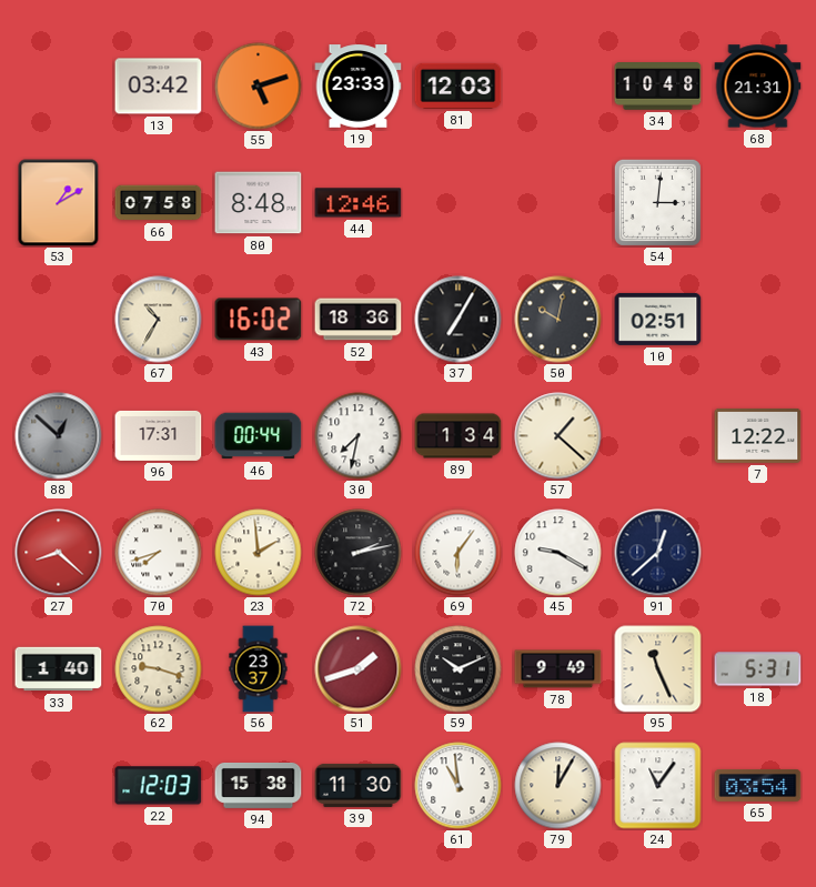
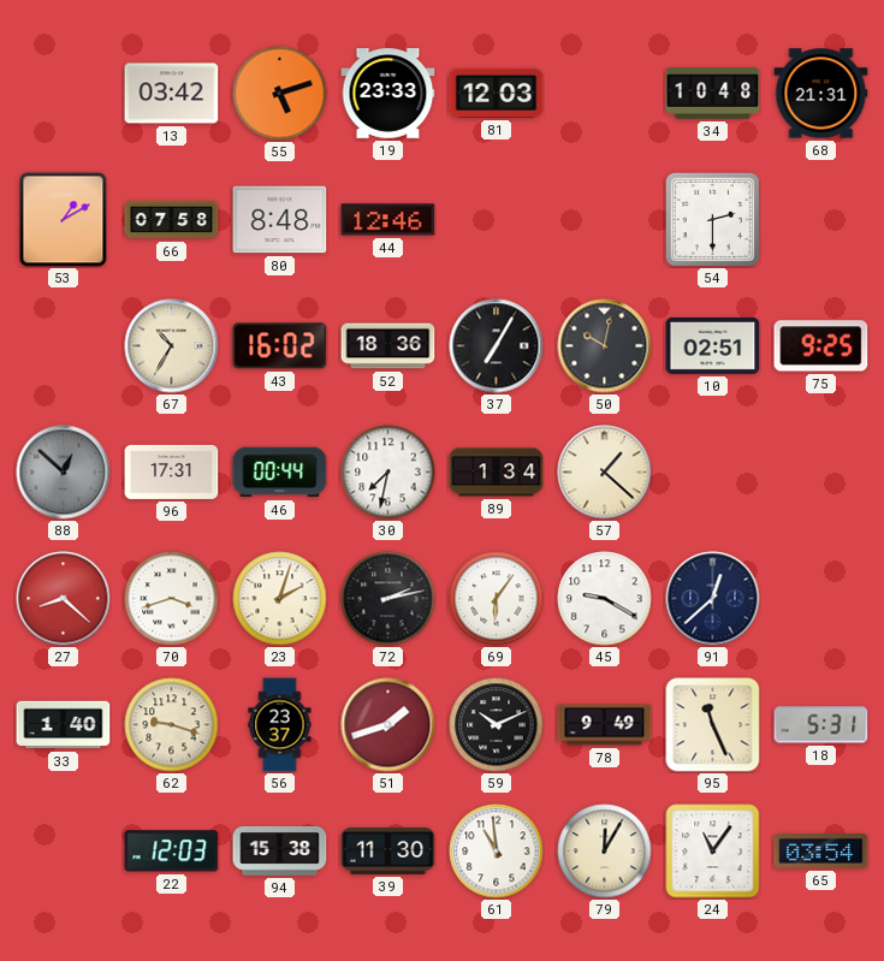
54: 3:01 -> 2:30
75: none -> 9:25
7: 12:22 -> none
70: 7:42 -> 3:42
23: 1:59 -> 2:03
